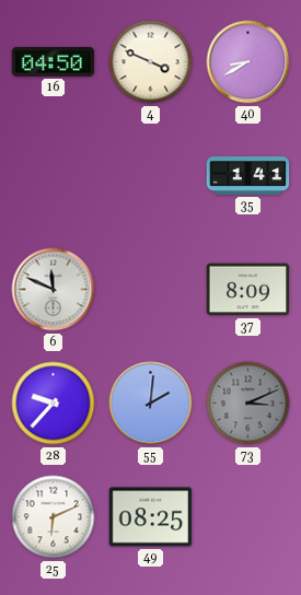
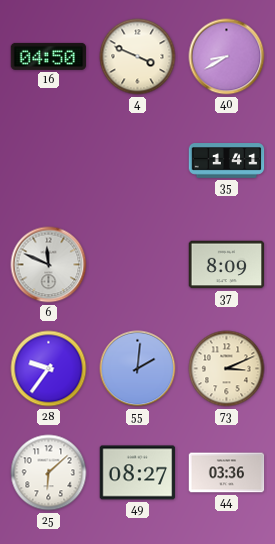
28: 9:37 -> 9:36
73 dial: grey -> cream
25: 6:11 -> 6:08
49: 08:25 -> 08:27
44: none -> 03:36
